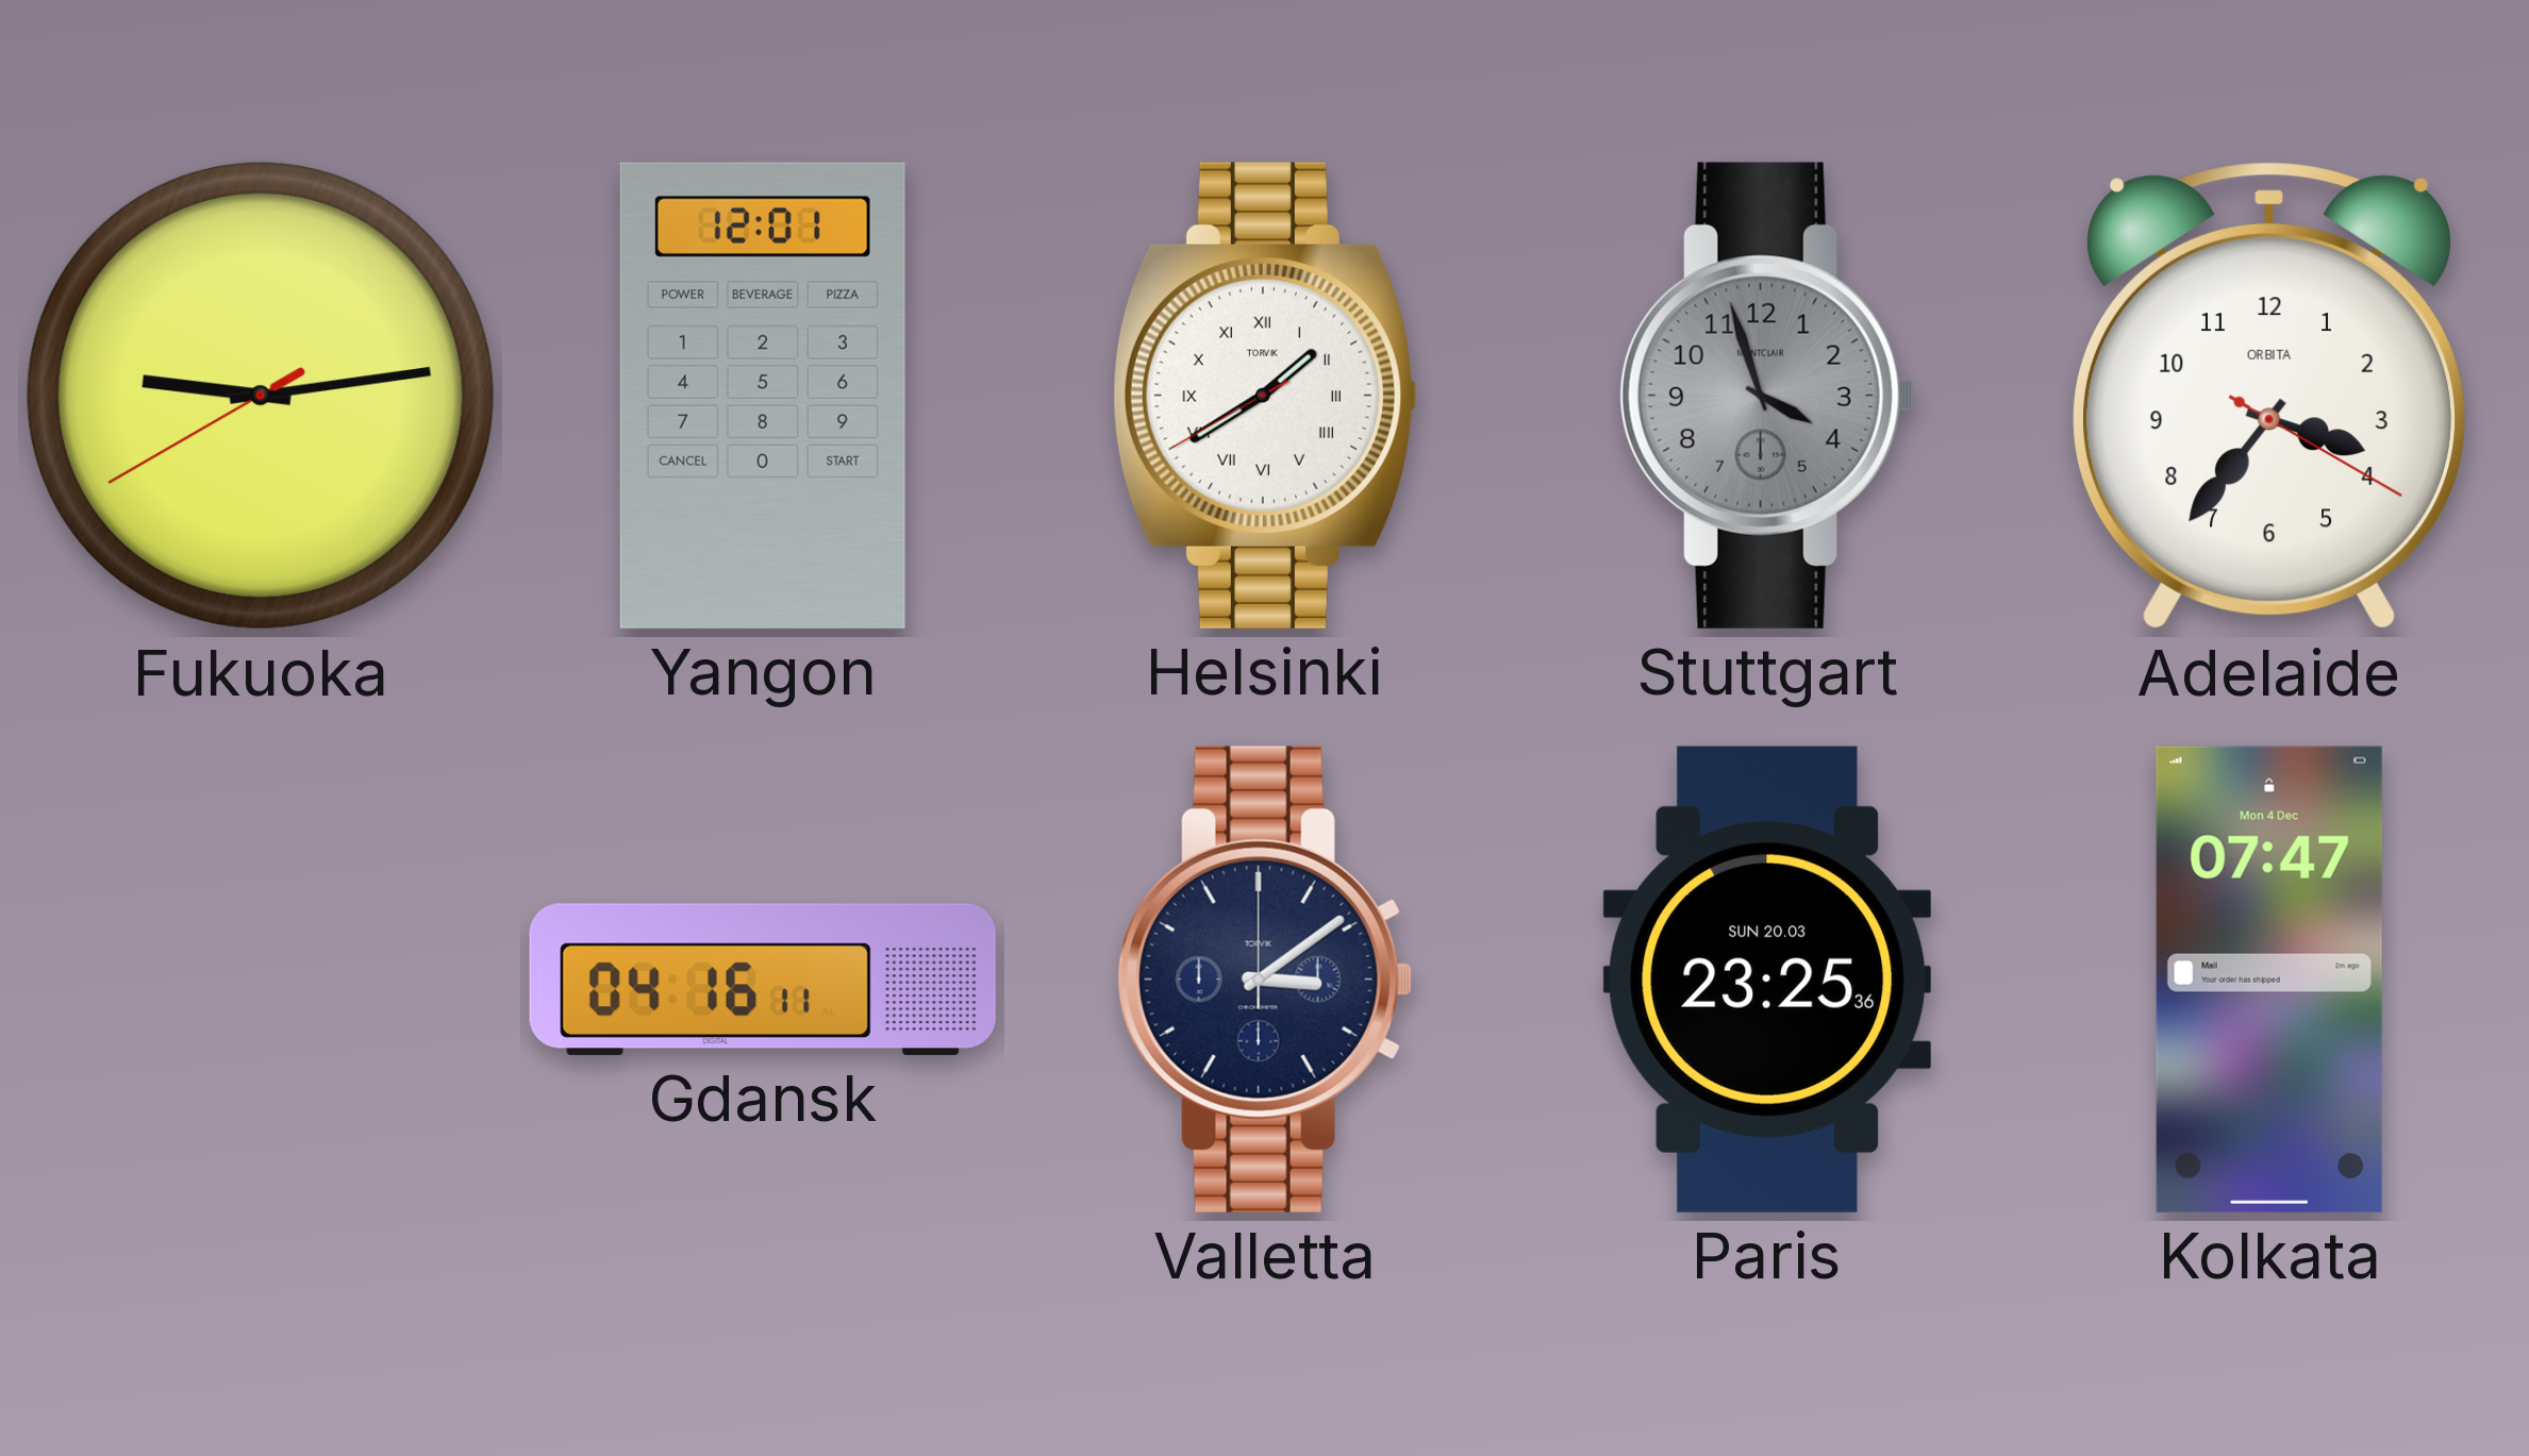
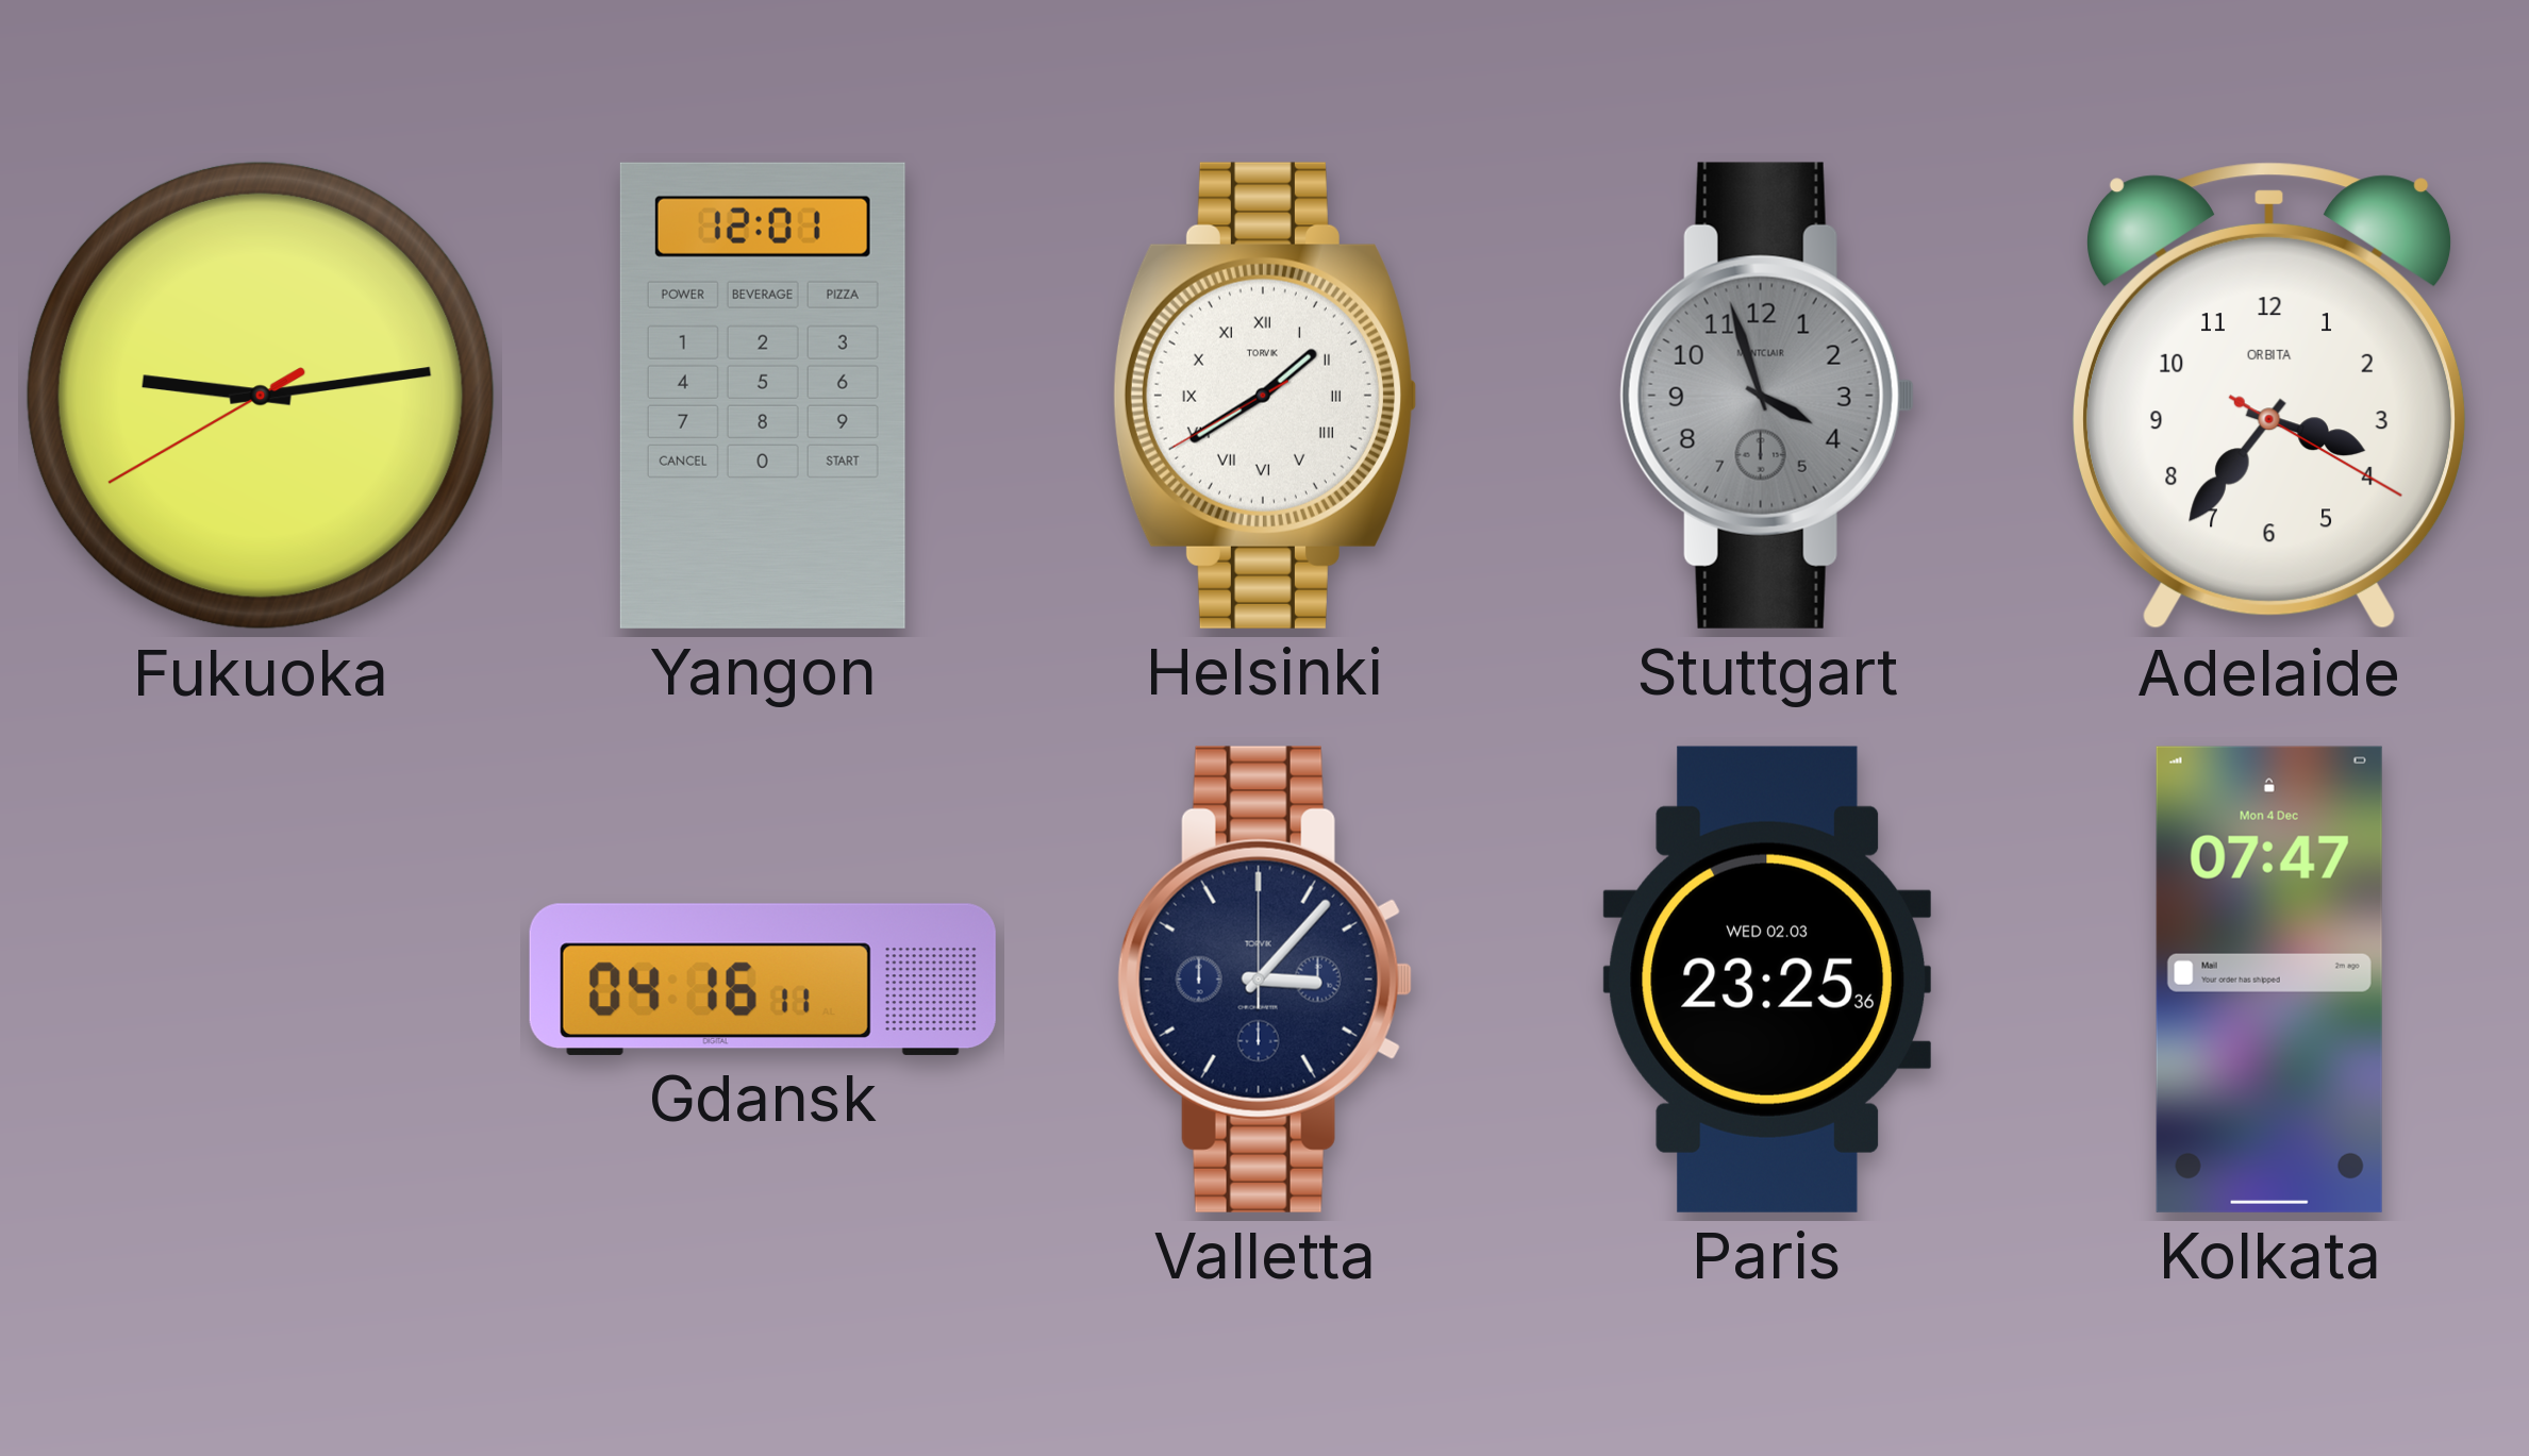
Valletta: 3:09 -> 3:07
Paris date: SUN 20.03 -> WED 02.03
